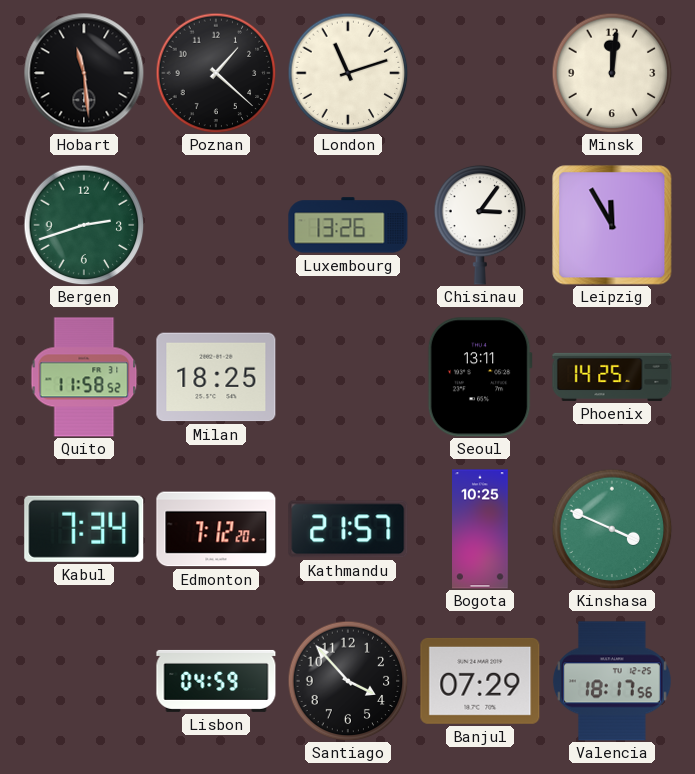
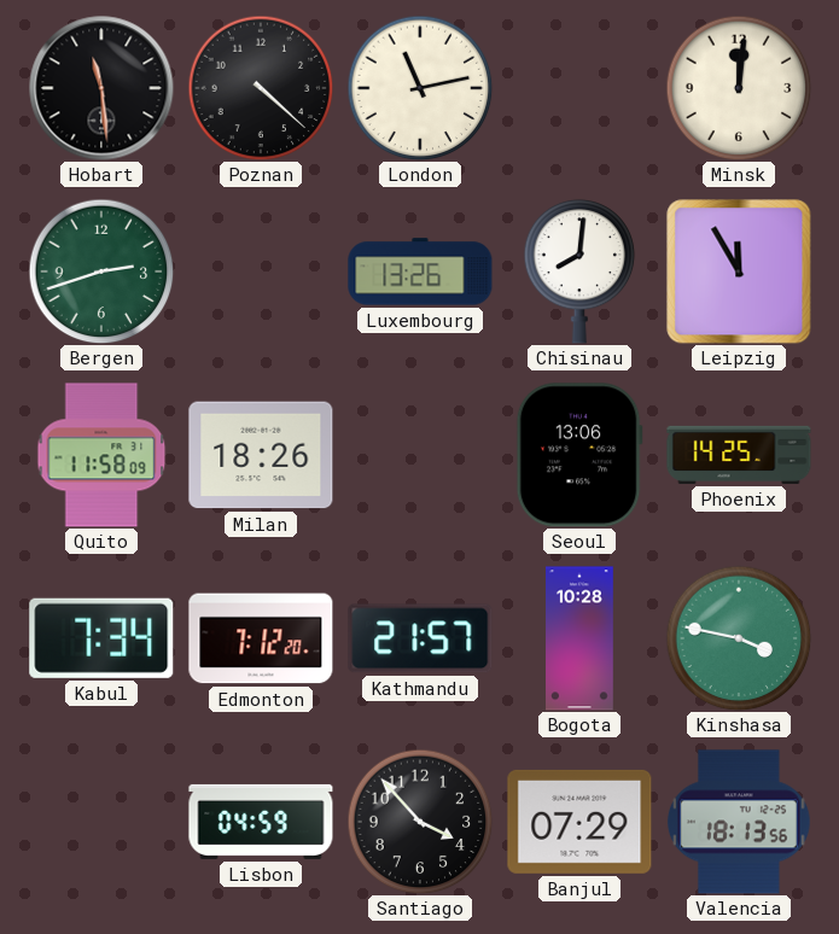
Poznan: 1:22 -> 4:22
London: 11:12 -> 11:13
Chisinau: 3:06 -> 8:01
Quito: 11:58:52 -> 11:58:09
Milan: 18:25 -> 18:26
Seoul: 13:11 -> 13:06
Bogota: 10:25 -> 10:28
Kinshasa: 3:49 -> 3:47
Valencia: 18:17 -> 18:13
